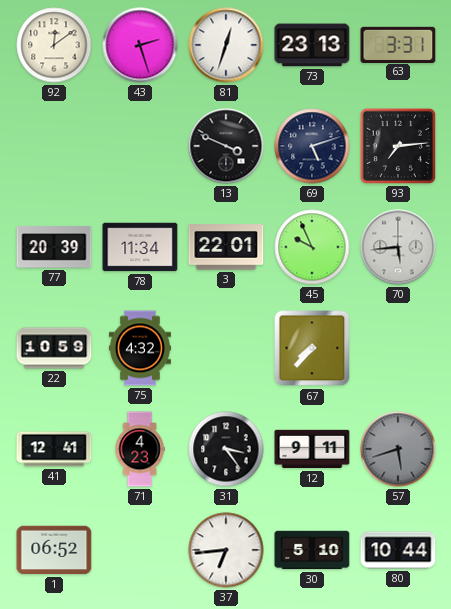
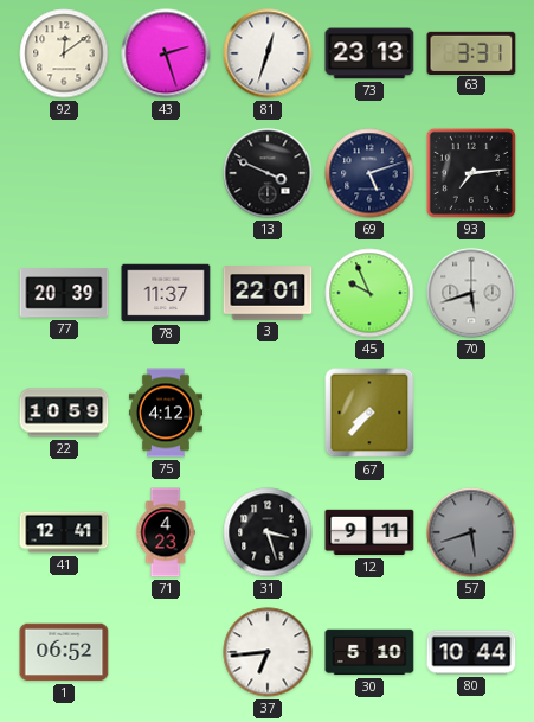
78: 11:34 -> 11:37
70: 5:44 -> 5:42
75: 4:32 -> 4:12
31: 3:24 -> 3:27
